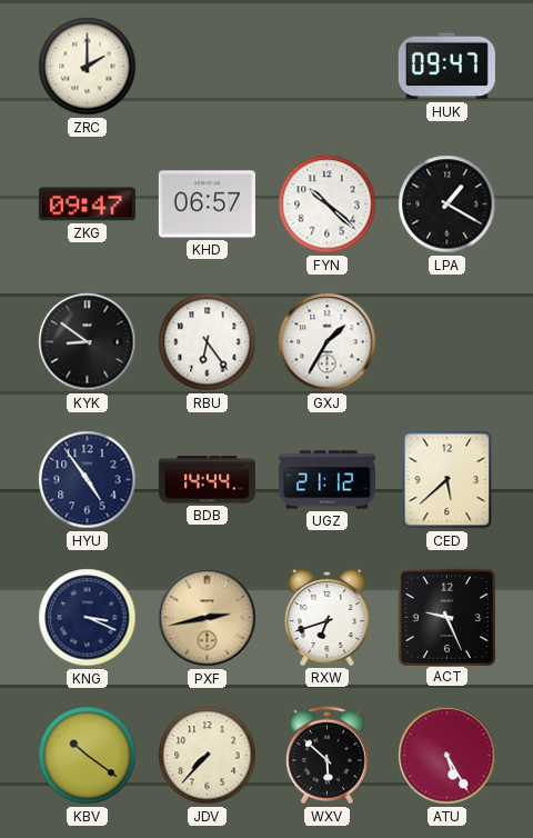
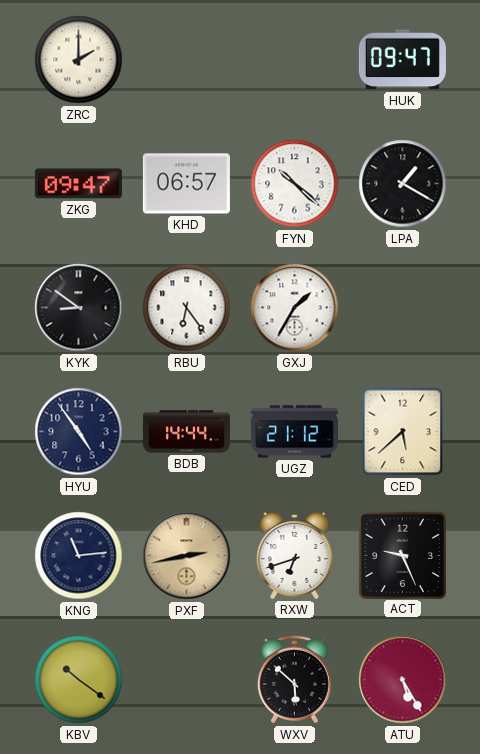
KNG: 3:19 -> 11:14
JDV: 7:37 -> none
